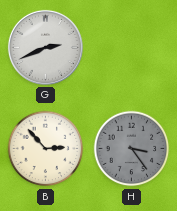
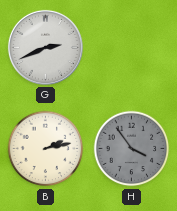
B: 2:53 -> 2:13
H: 3:24 -> 3:54
